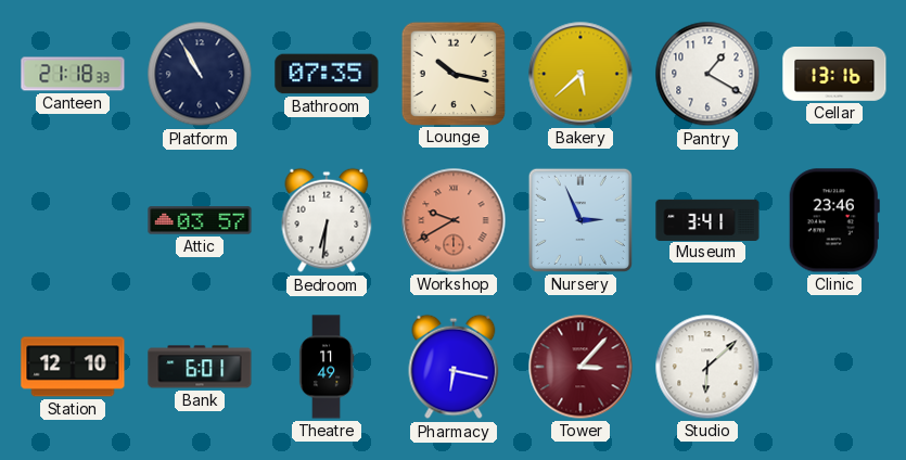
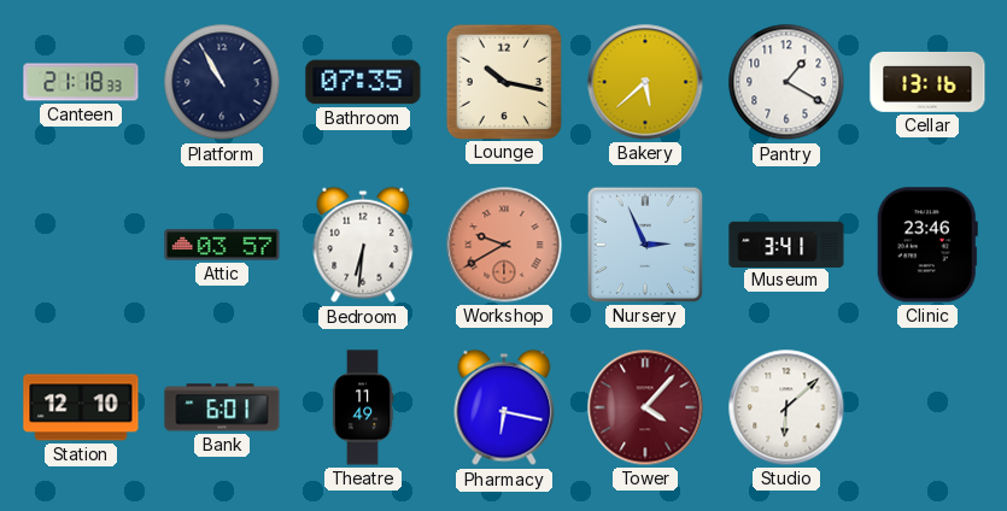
Tower: 3:07 -> 4:07
